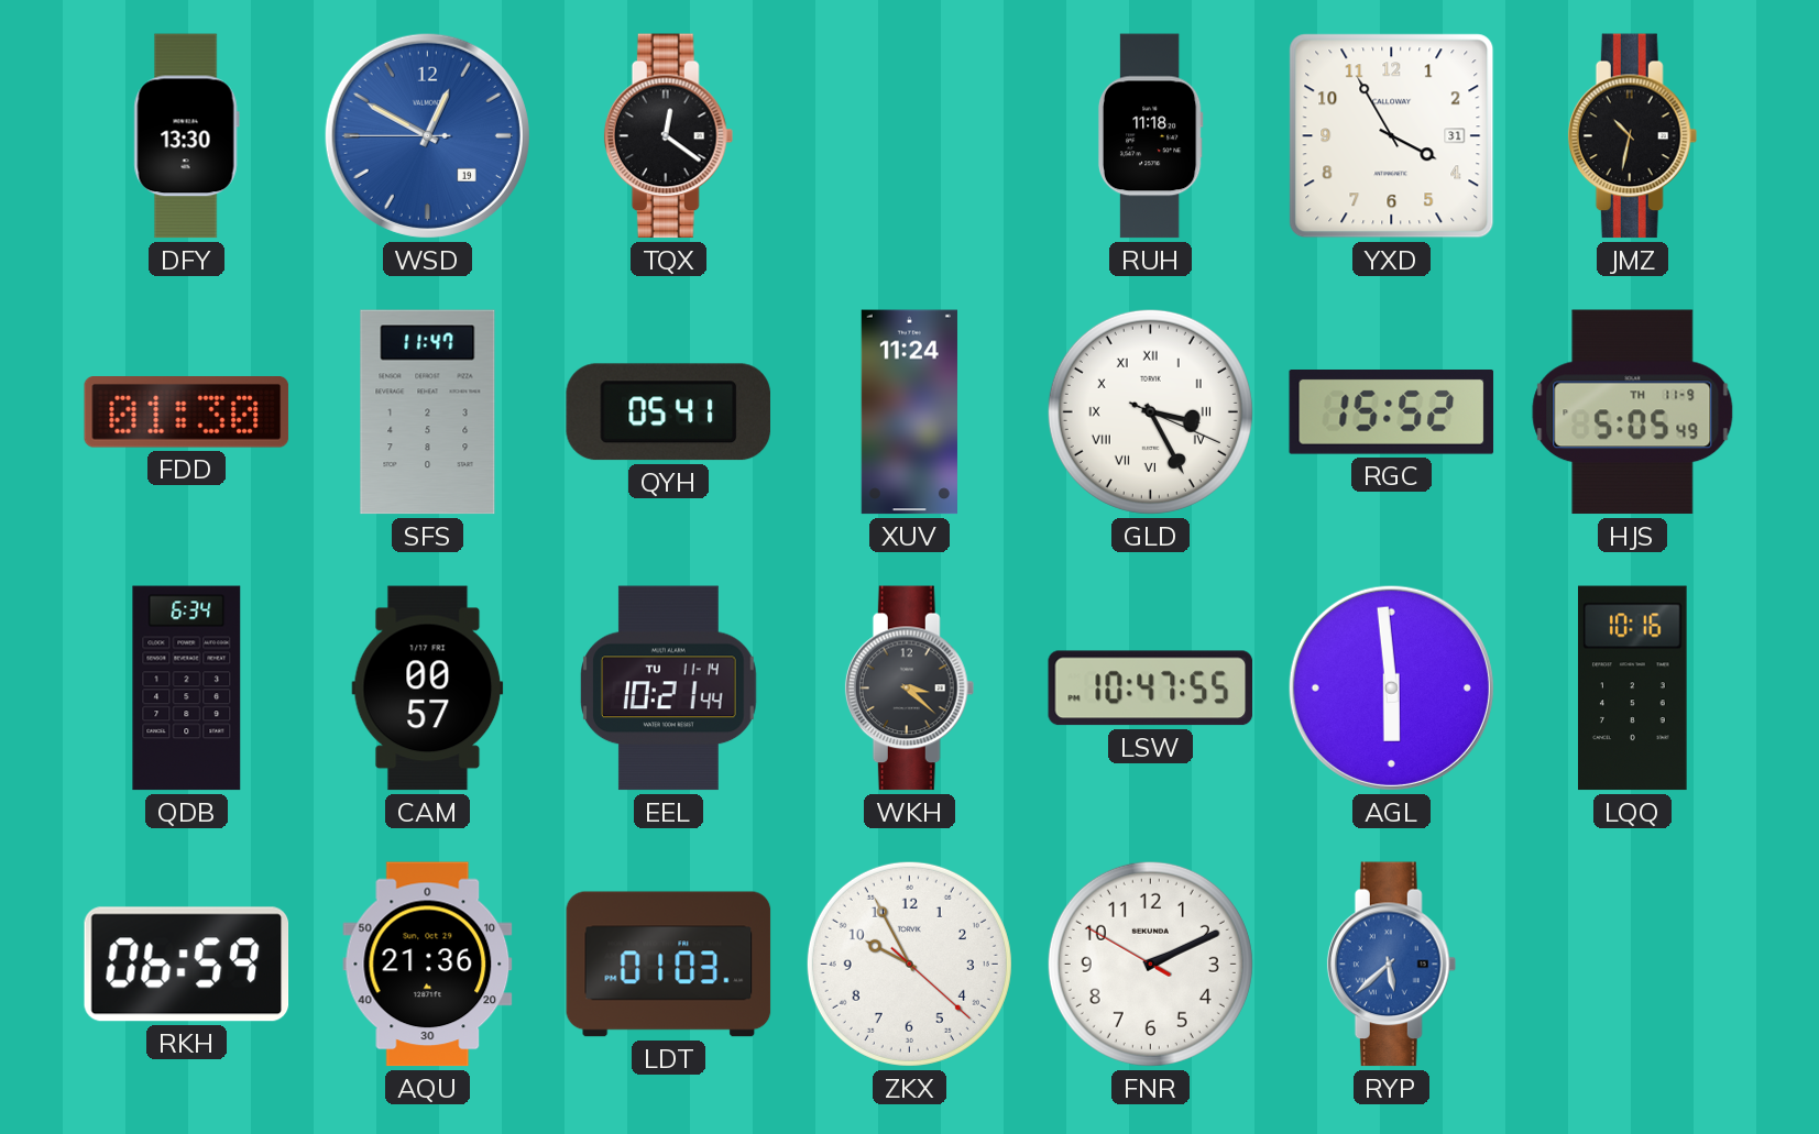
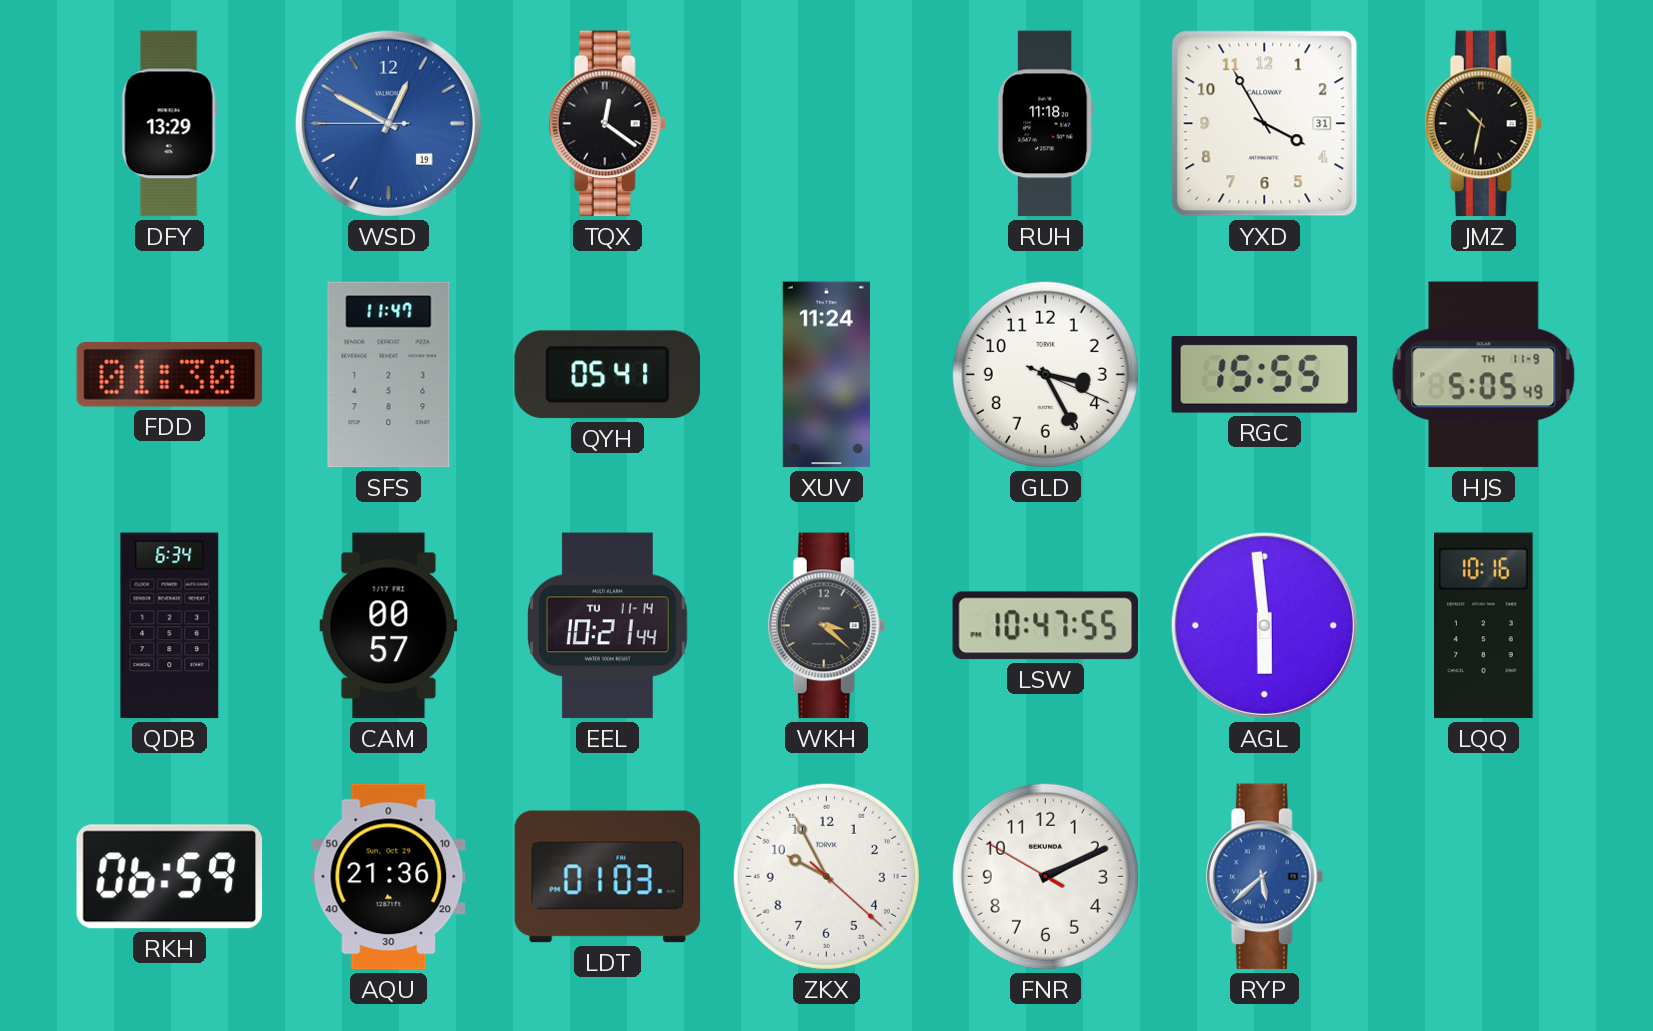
DFY: 13:30 -> 13:29
GLD numerals: Roman -> Arabic
RGC: 15:52 -> 15:55
